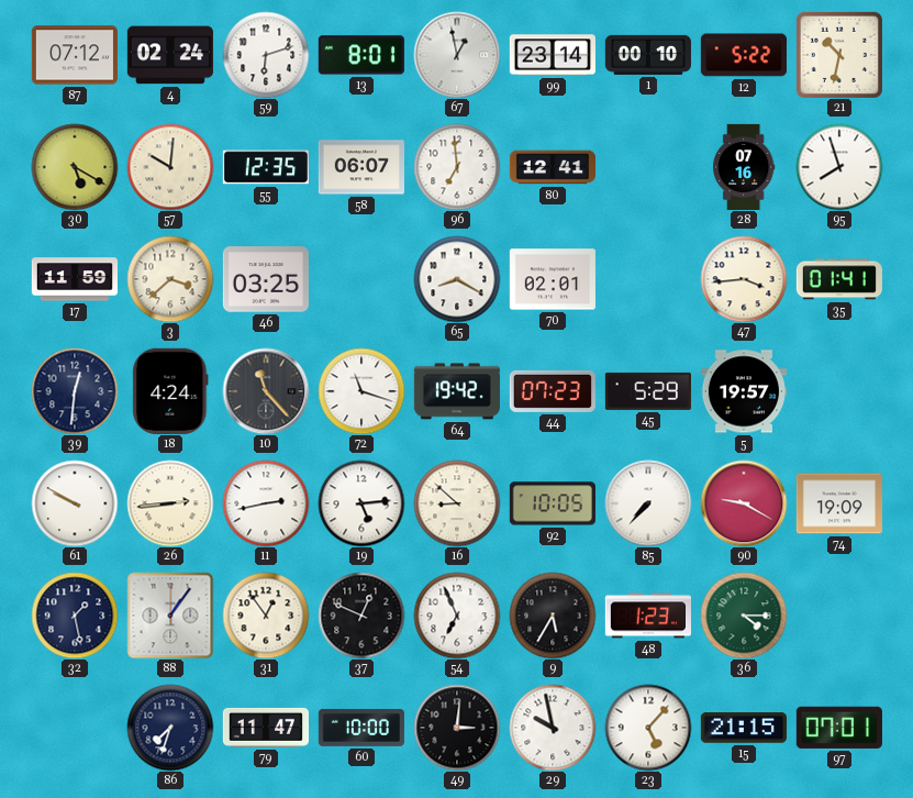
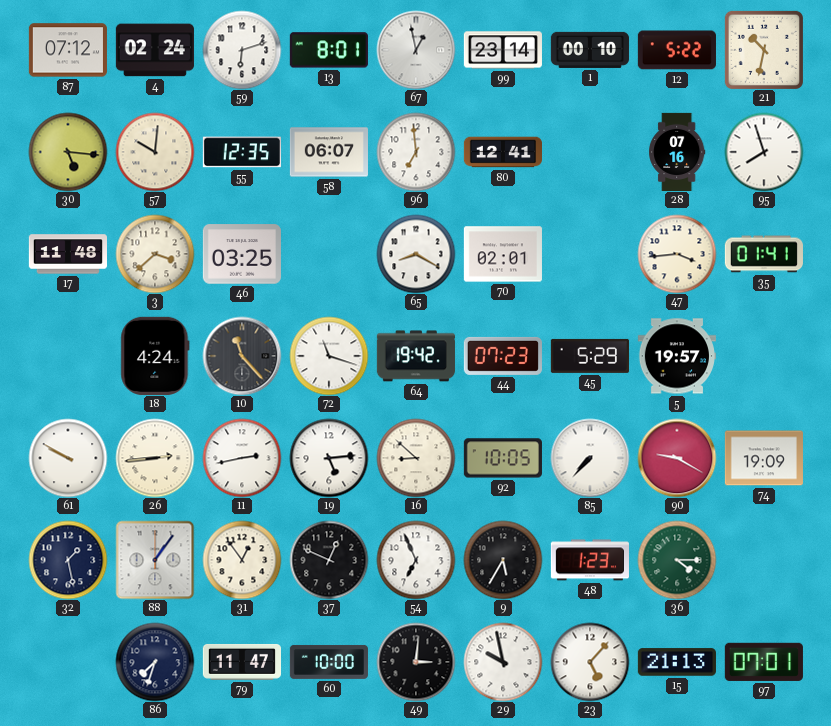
30: 5:20 -> 5:16
17: 11:59 -> 11:48
39: 12:31 -> none
15: 21:15 -> 21:13
